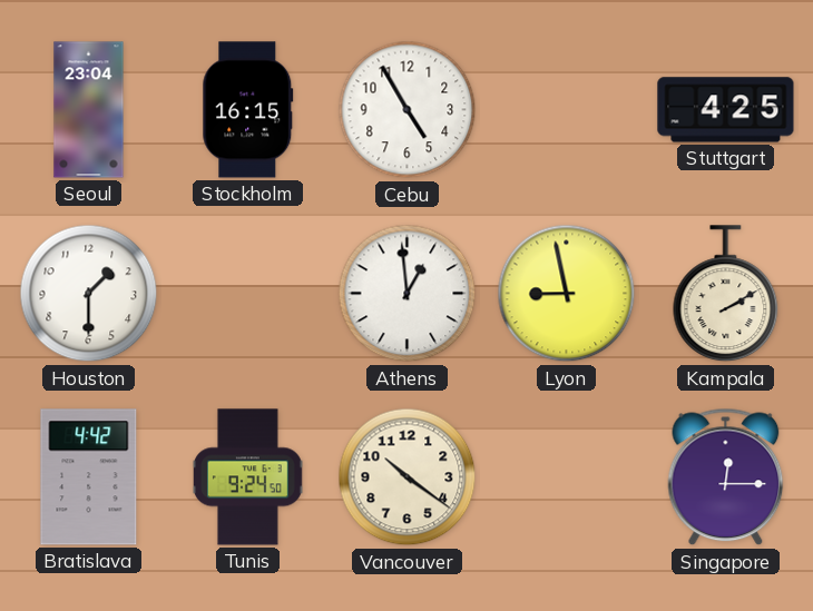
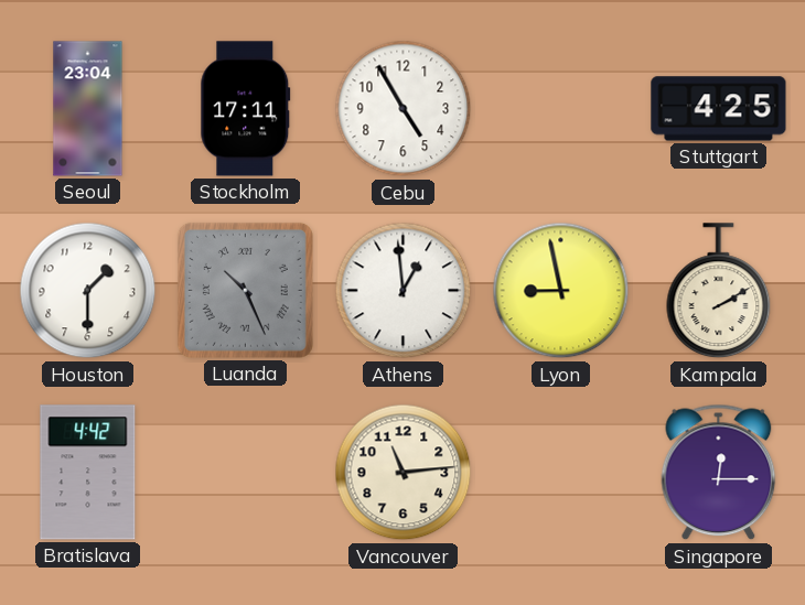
Stockholm: 16:15 -> 17:11
Luanda: none -> 10:26
Tunis: 9:24 -> none
Vancouver: 10:21 -> 11:14
